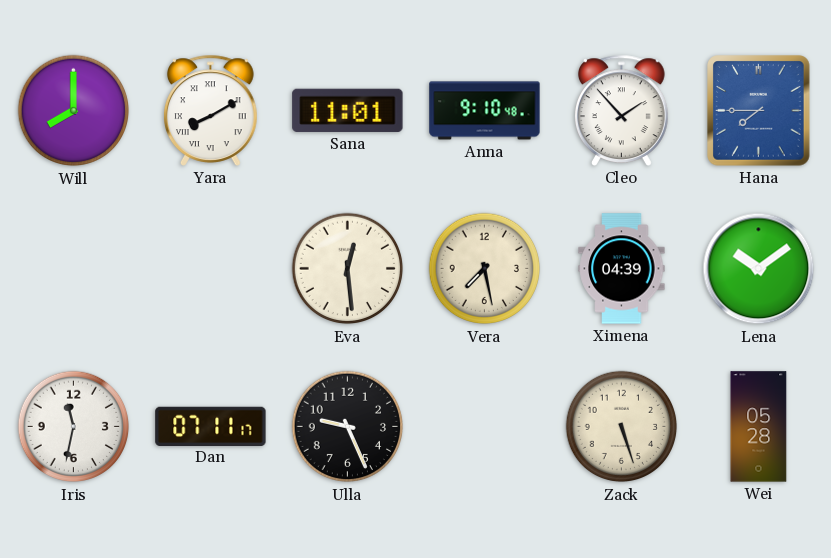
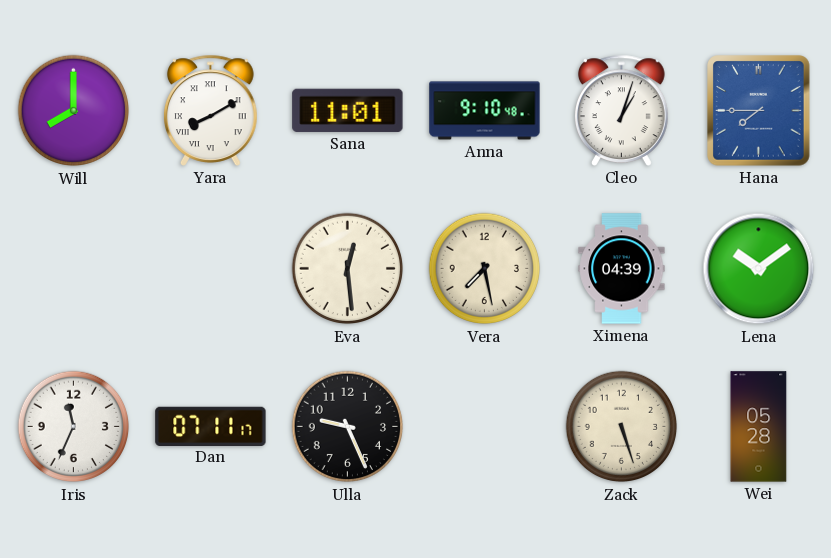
Cleo: 1:53 -> 1:03
Iris: 11:32 -> 11:34
